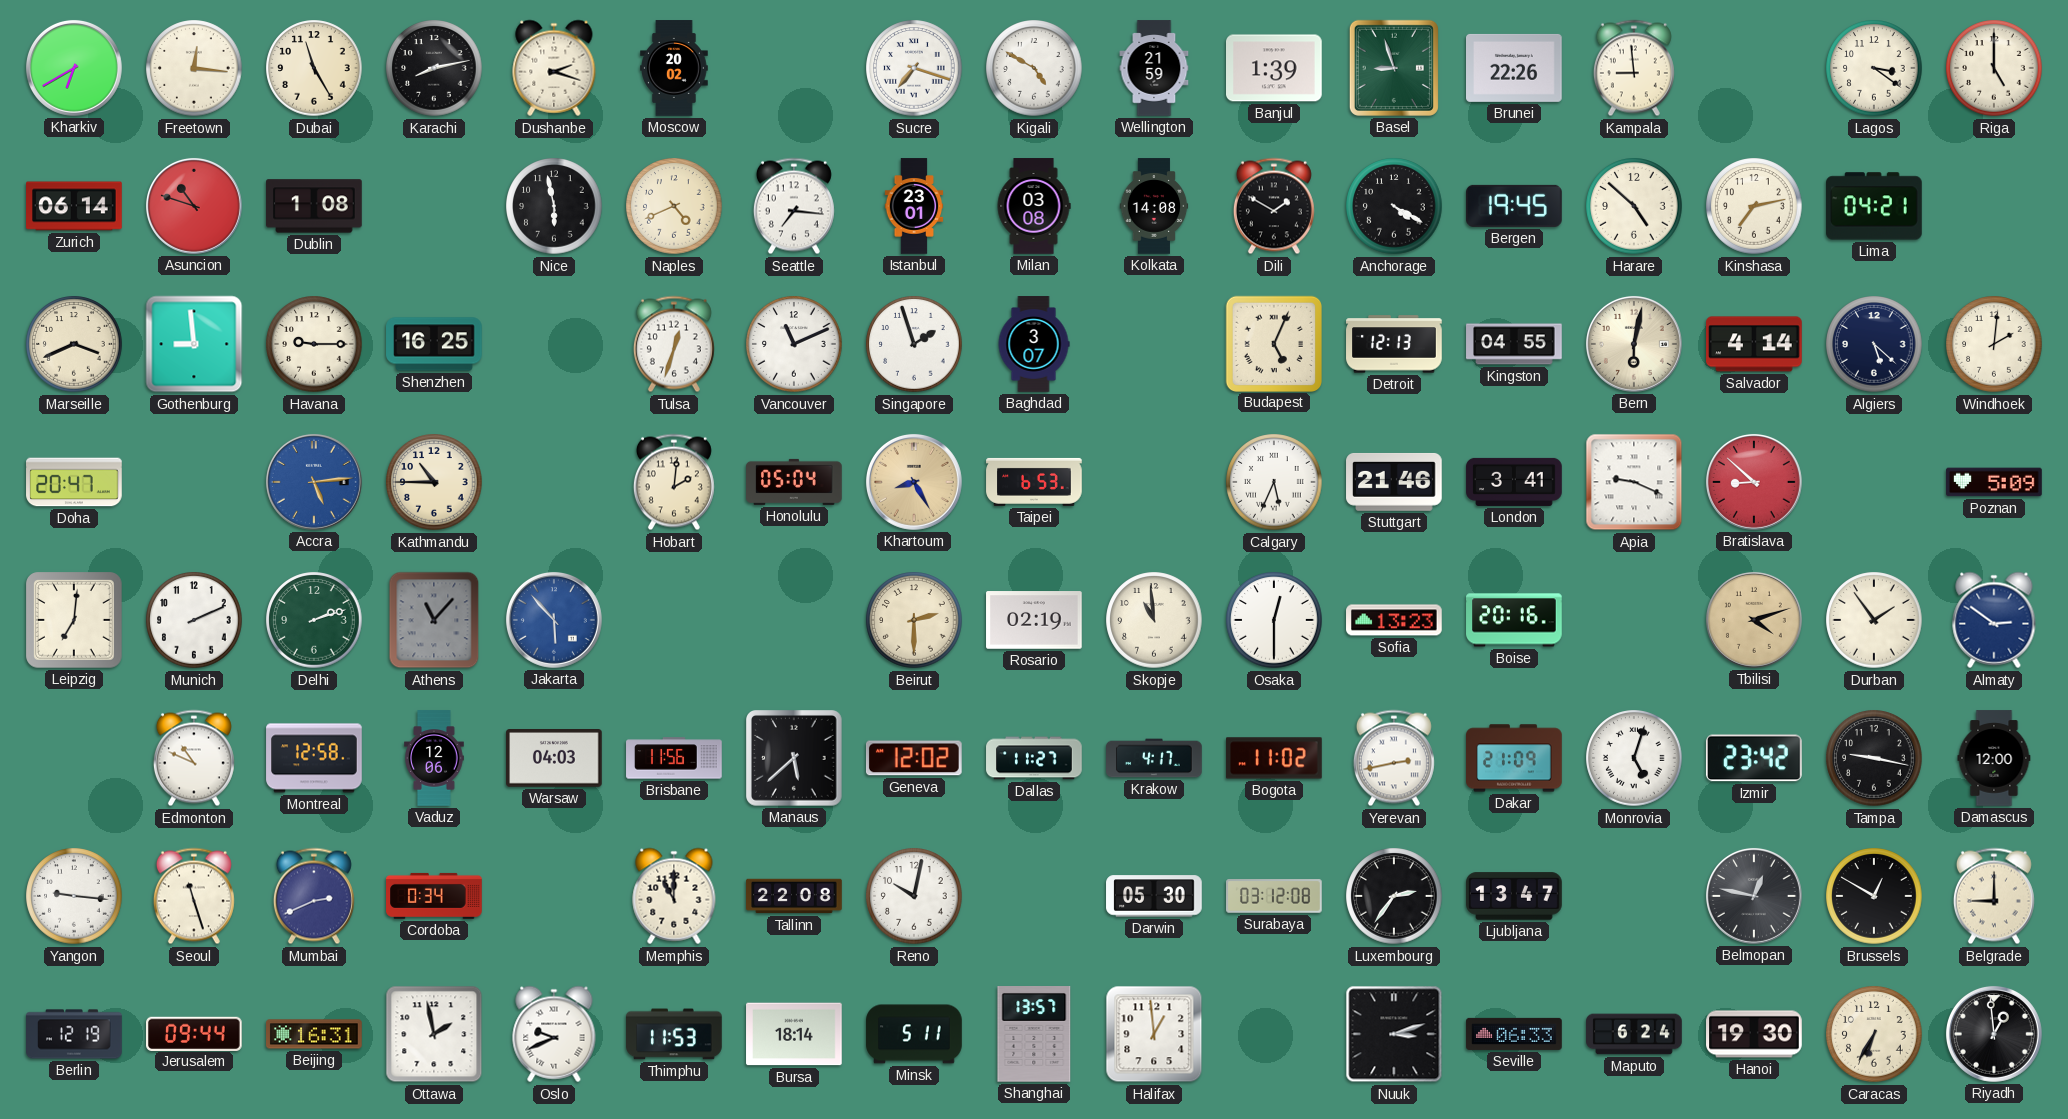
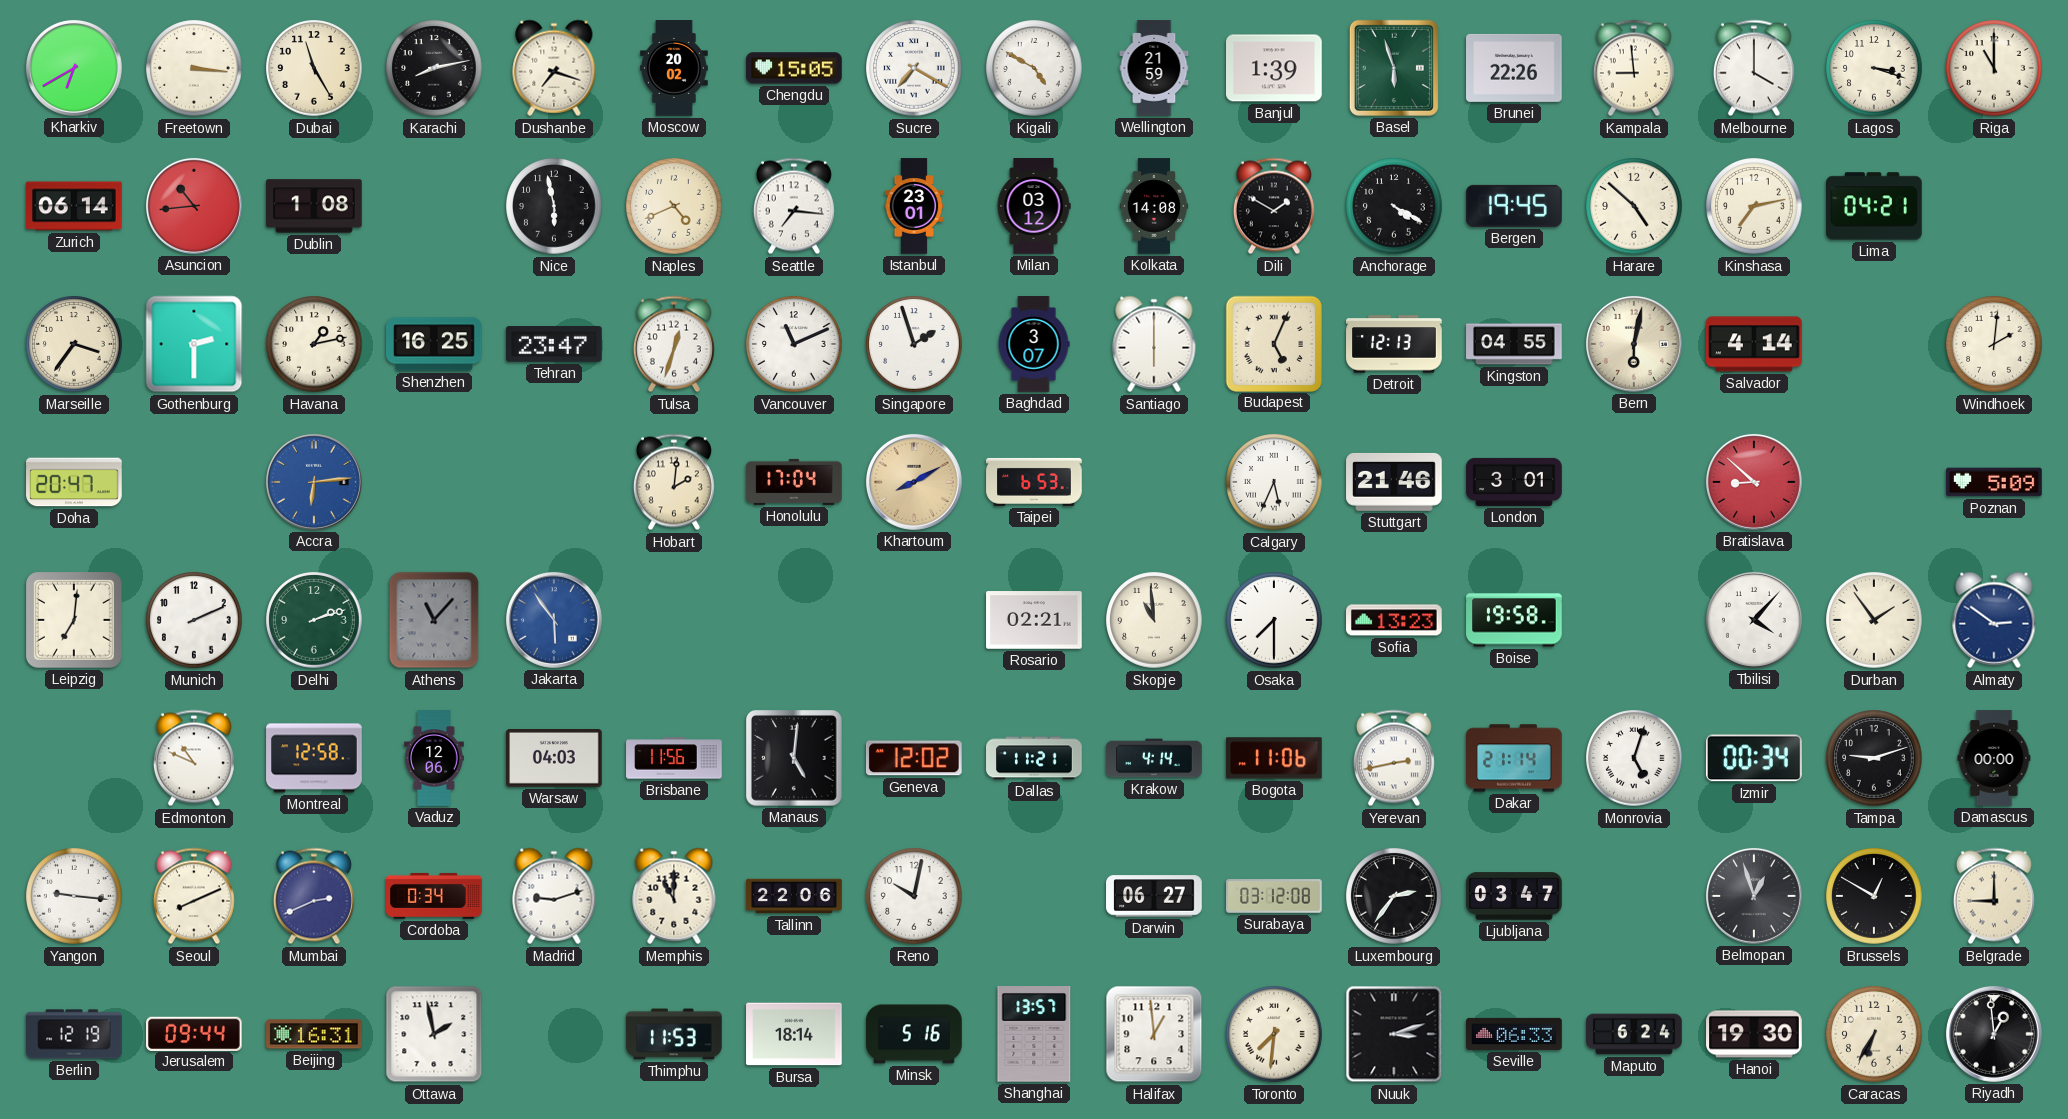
Freetown: 12:16 -> 3:16
Dushanbe: 2:18 -> 7:18
Chengdu: none -> 15:05
Sucre: 7:18 -> 7:20
Basel: 8:57 -> 5:57
Melbourne: none -> 4:00
Lagos: 3:21 -> 3:18
Riga: 5:00 -> 11:00
Asuncion: 10:48 -> 10:44
Milan: 03:08 -> 03:12
Marseille: 3:41 -> 3:36
Gothenburg: 8:59 -> 2:30
Havana: 9:15 -> 1:13
Tehran: none -> 23:47
Santiago: none -> 6:00
Algiers: 5:22 -> none
Accra: 5:14 -> 6:14
Kathmandu: 10:45 -> none
Honolulu: 05:04 -> 17:04
Khartoum: 8:25 -> 8:10
London: 3:41 -> 3:01
Apia: 9:19 -> none
Jakarta: 5:53 -> 5:54
Beirut: 2:30 -> none
Rosario: 02:19 -> 02:21
Osaka: 12:30 -> 7:30
Boise: 20:16 -> 19:58
Tbilisi: 4:12 -> 4:07
Tbilisi dial: champagne -> white
Manaus: 5:38 -> 5:01
Dallas: 11:27 -> 11:21
Krakow: 4:17 -> 4:14
Bogota: 11:02 -> 11:06
Dakar: 21:09 -> 21:14
Izmir: 23:42 -> 00:34
Tampa: 9:17 -> 9:12
Damascus: 12:00 -> 00:00
Seoul: 11:27 -> 8:11
Madrid: none -> 9:12
Tallinn: 22:08 -> 22:06
Darwin: 05:30 -> 06:27
Ljubljana: 13:47 -> 03:47
Belmopan: 12:47 -> 12:57
Oslo: 9:41 -> none
Minsk: 5:11 -> 5:16
Toronto: none -> 7:31
